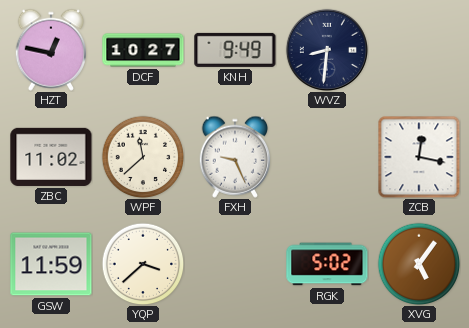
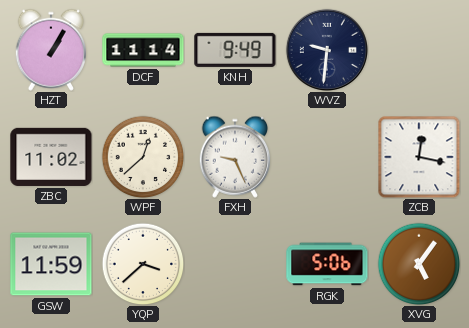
HZT: 12:47 -> 1:05
DCF: 10:27 -> 11:14
WVZ: 8:31 -> 9:31
WPF: 11:38 -> 12:38
RGK: 5:02 -> 5:06
